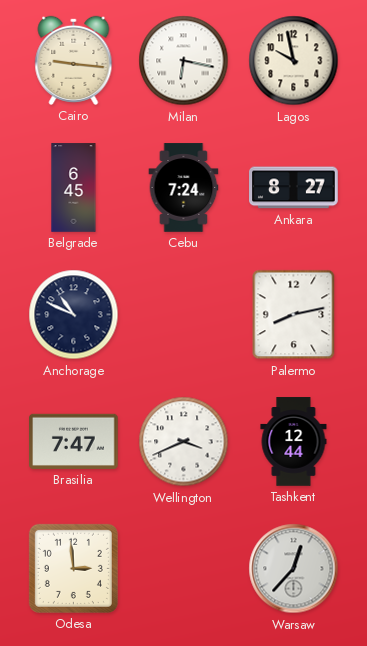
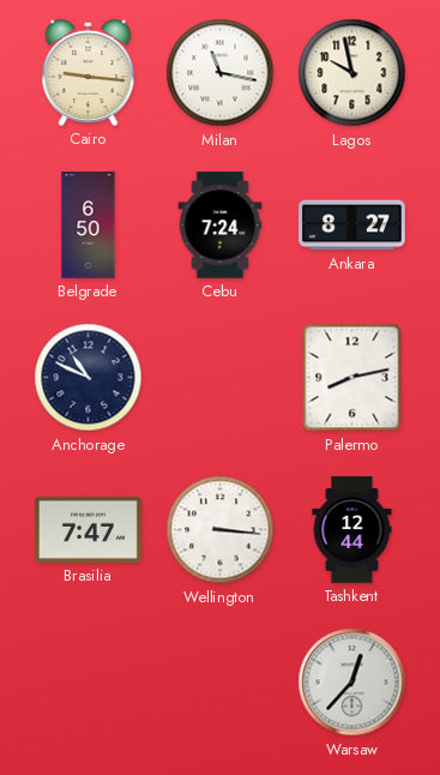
Milan: 6:17 -> 11:17
Belgrade: 6:45 -> 6:50
Wellington: 3:41 -> 3:16
Odesa: 2:59 -> none
